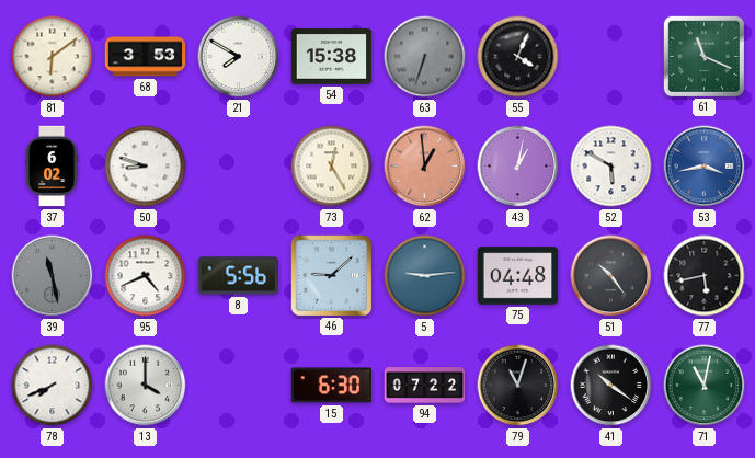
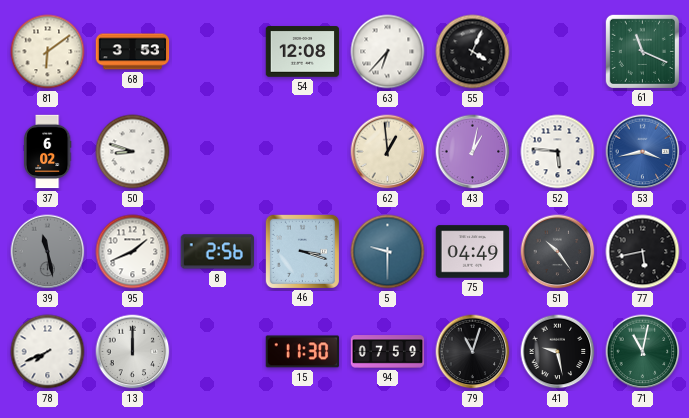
21: 7:50 -> none
54: 15:38 -> 12:08
63: 6:33 -> 6:37
63 dial: grey -> white
73: 12:25 -> none
62 dial: salmon -> cream
52: 5:50 -> 5:46
95: 4:41 -> 1:41
8: 5:56 -> 2:56
46: 9:08 -> 3:18
5: 9:14 -> 9:30
75: 04:48 -> 04:49
13: 4:00 -> 12:00
15: 6:30 -> 11:30
94: 07:22 -> 07:59
41: 10:21 -> 9:28
